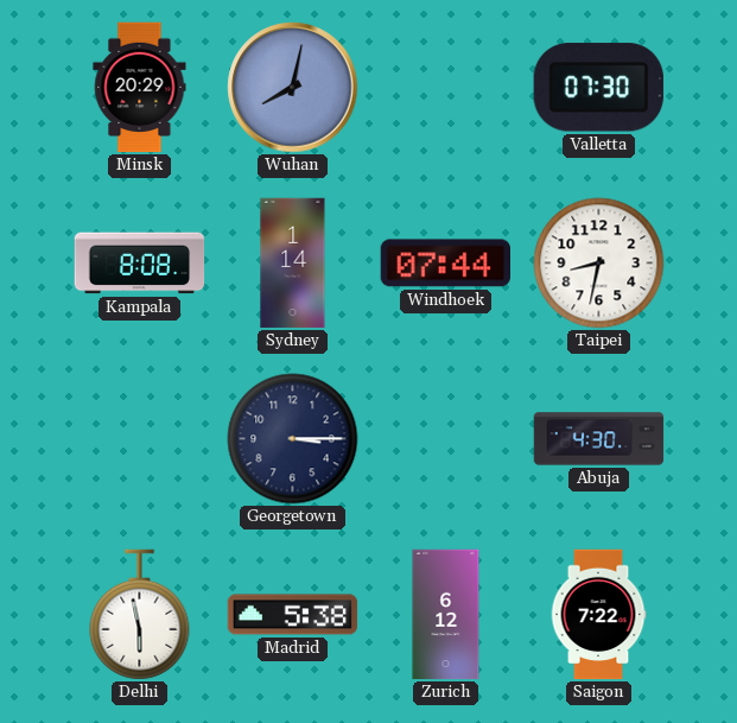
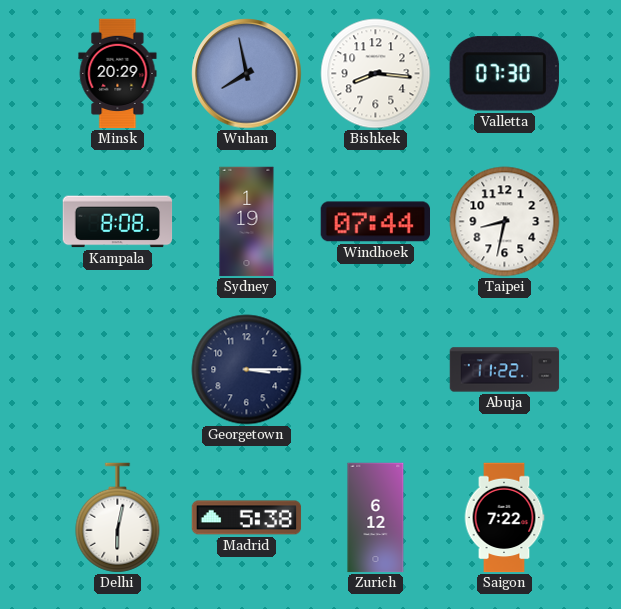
Wuhan: 8:02 -> 7:58
Bishkek: none -> 8:16
Sydney: 1:14 -> 1:19
Abuja: 4:30 -> 11:22
Delhi: 5:58 -> 6:02
